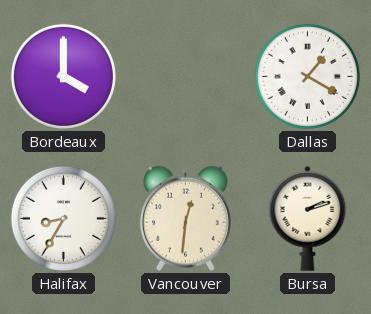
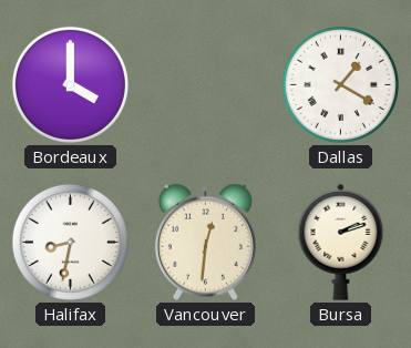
Halifax: 8:35 -> 8:32
